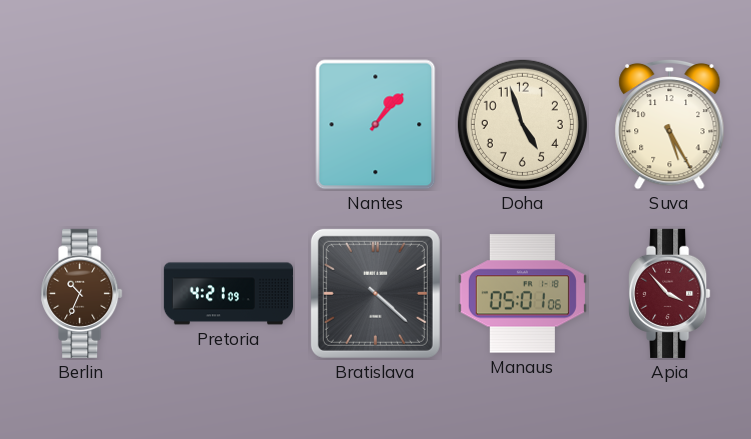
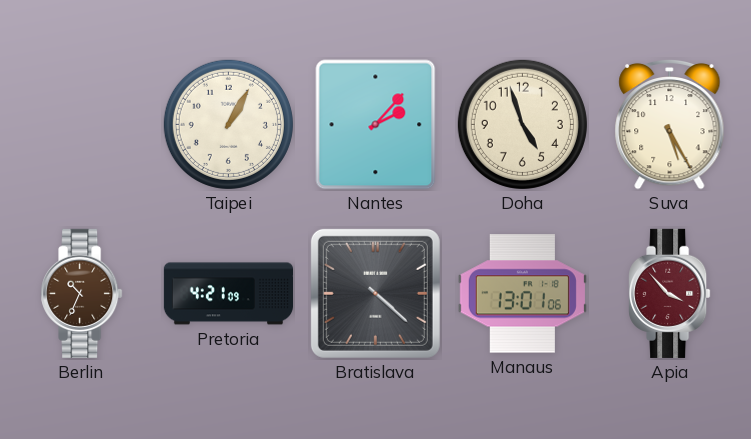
Taipei: none -> 1:05
Nantes: 1:07 -> 2:07
Manaus: 05:01 -> 13:01
